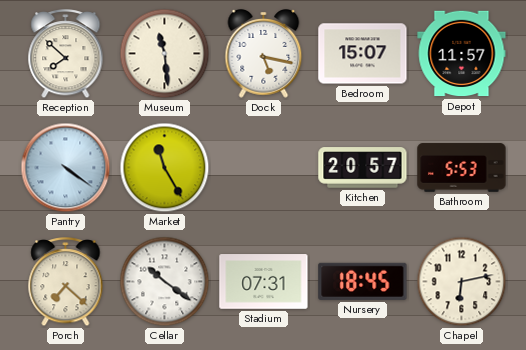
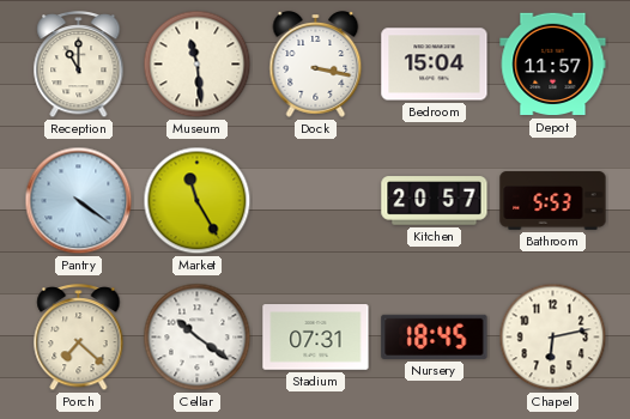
Reception: 7:52 -> 11:00
Dock: 5:17 -> 3:17
Bedroom: 15:07 -> 15:04
